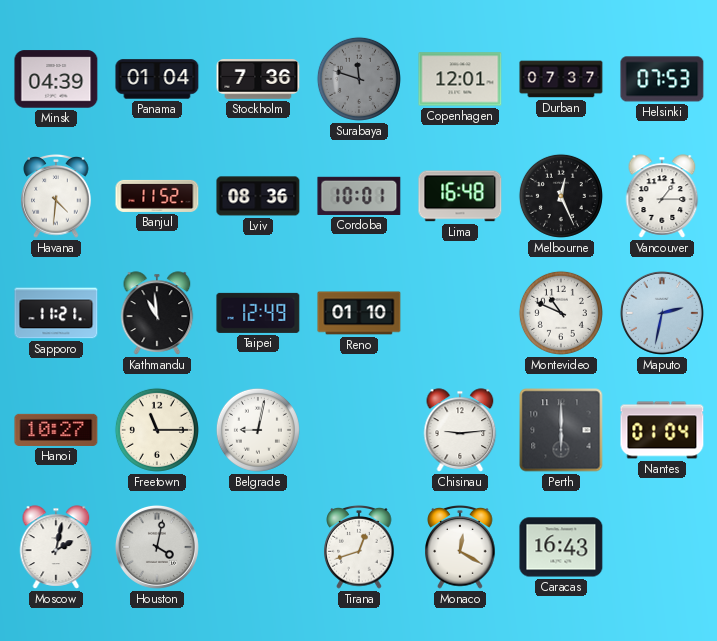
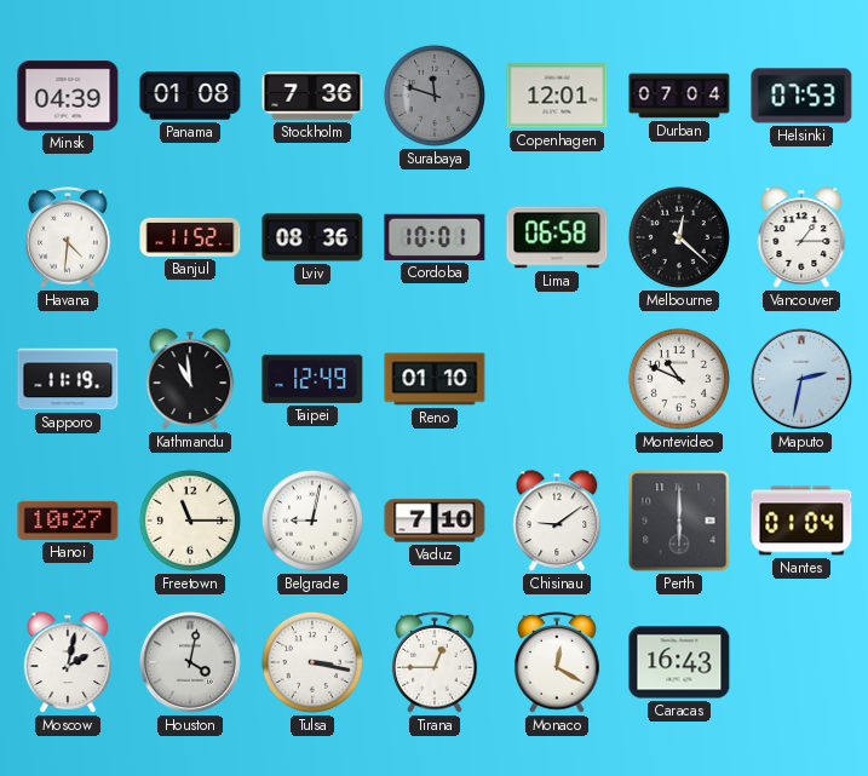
Panama: 01:04 -> 01:08
Durban: 07:37 -> 07:04
Lima: 16:48 -> 06:58
Melbourne: 12:26 -> 12:22
Sapporo: 11:21 -> 11:19
Vaduz: none -> 7:10
Chisinau: 9:14 -> 9:09
Tulsa: none -> 3:17
Tirana: 12:42 -> 12:45
